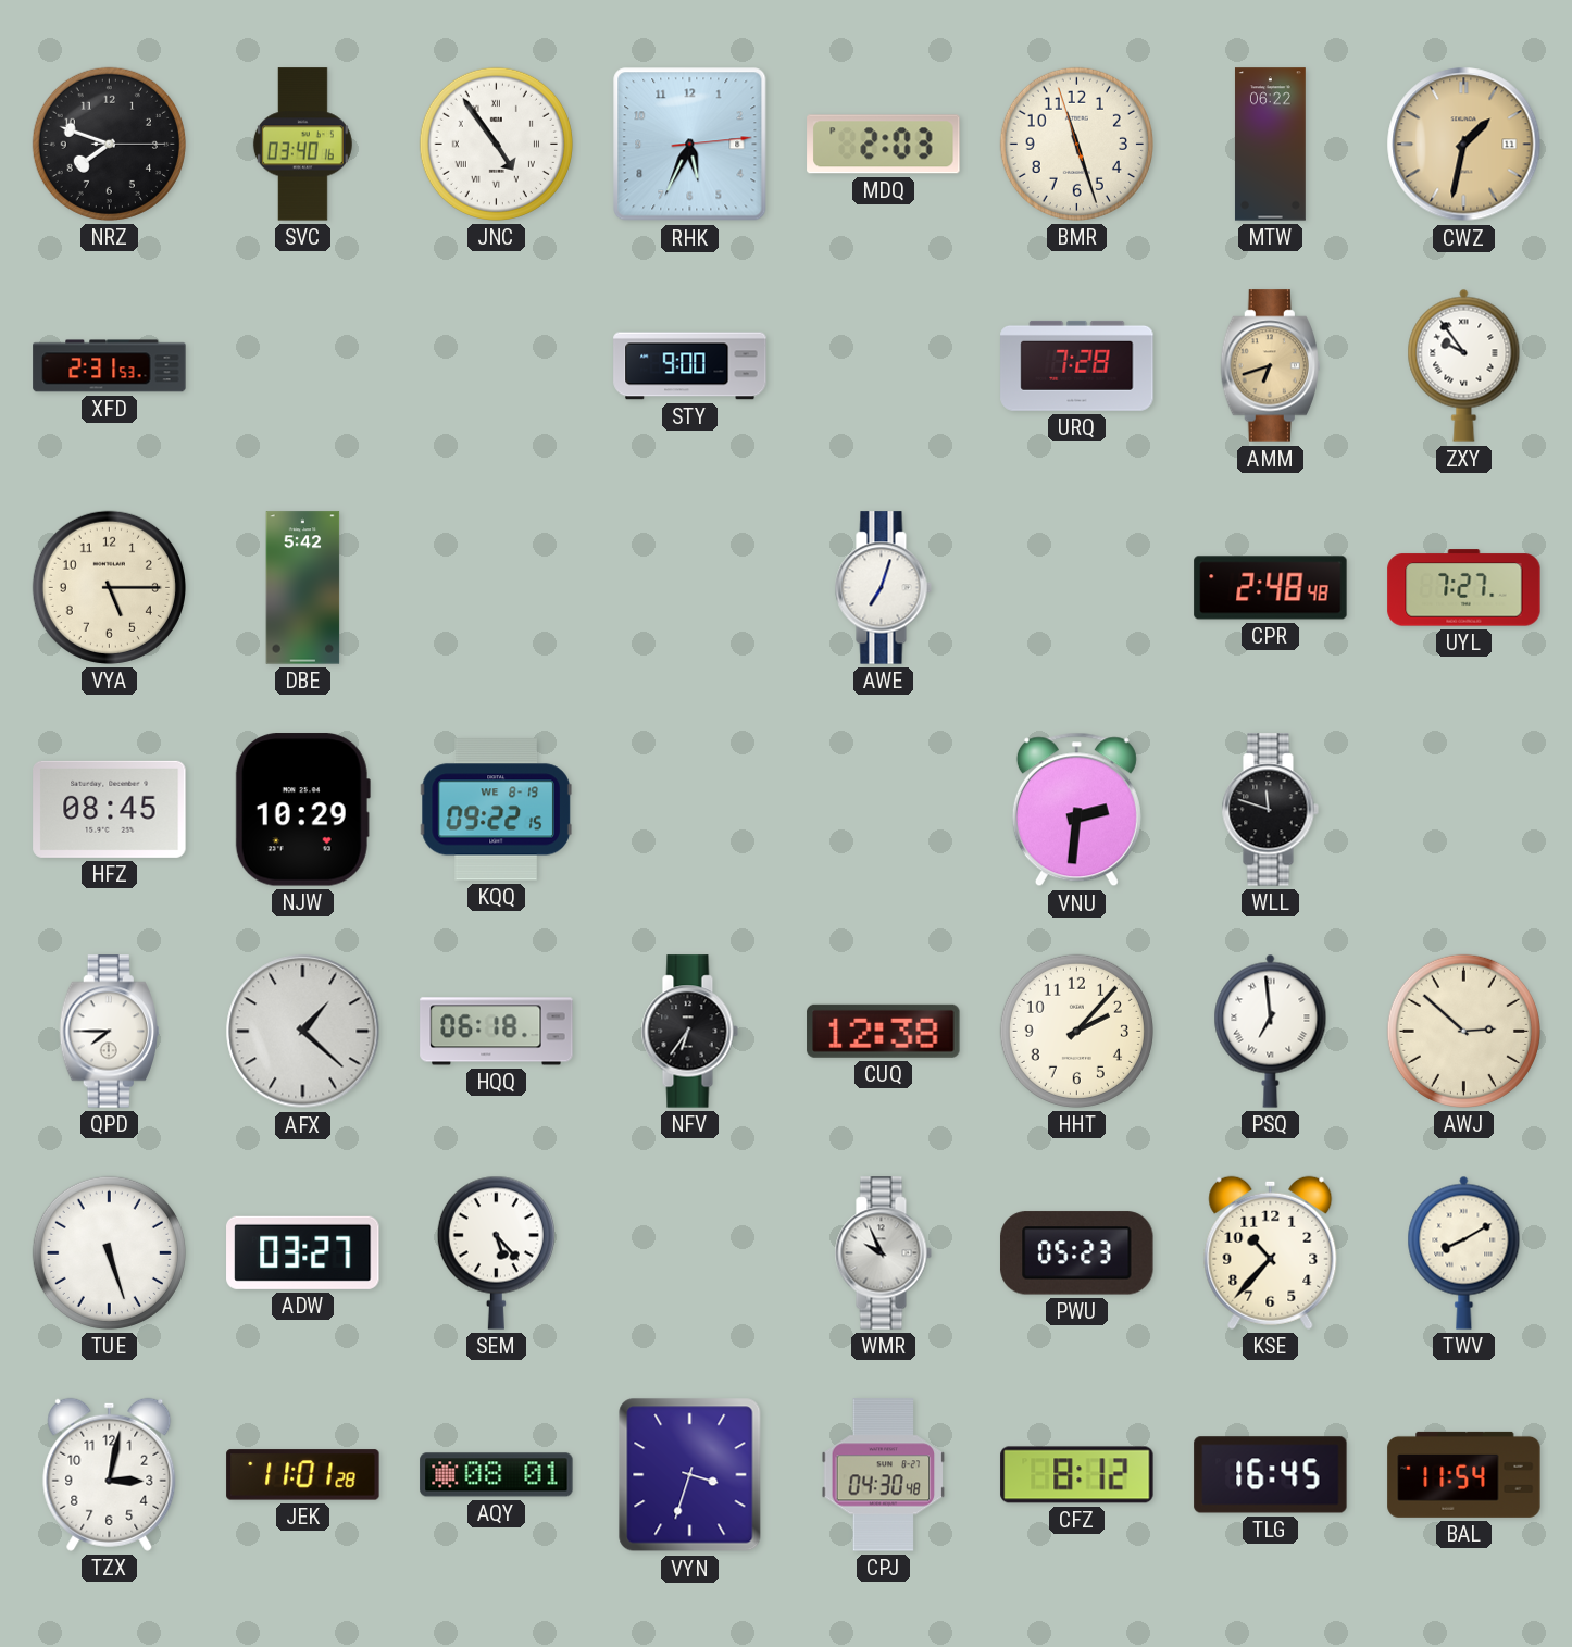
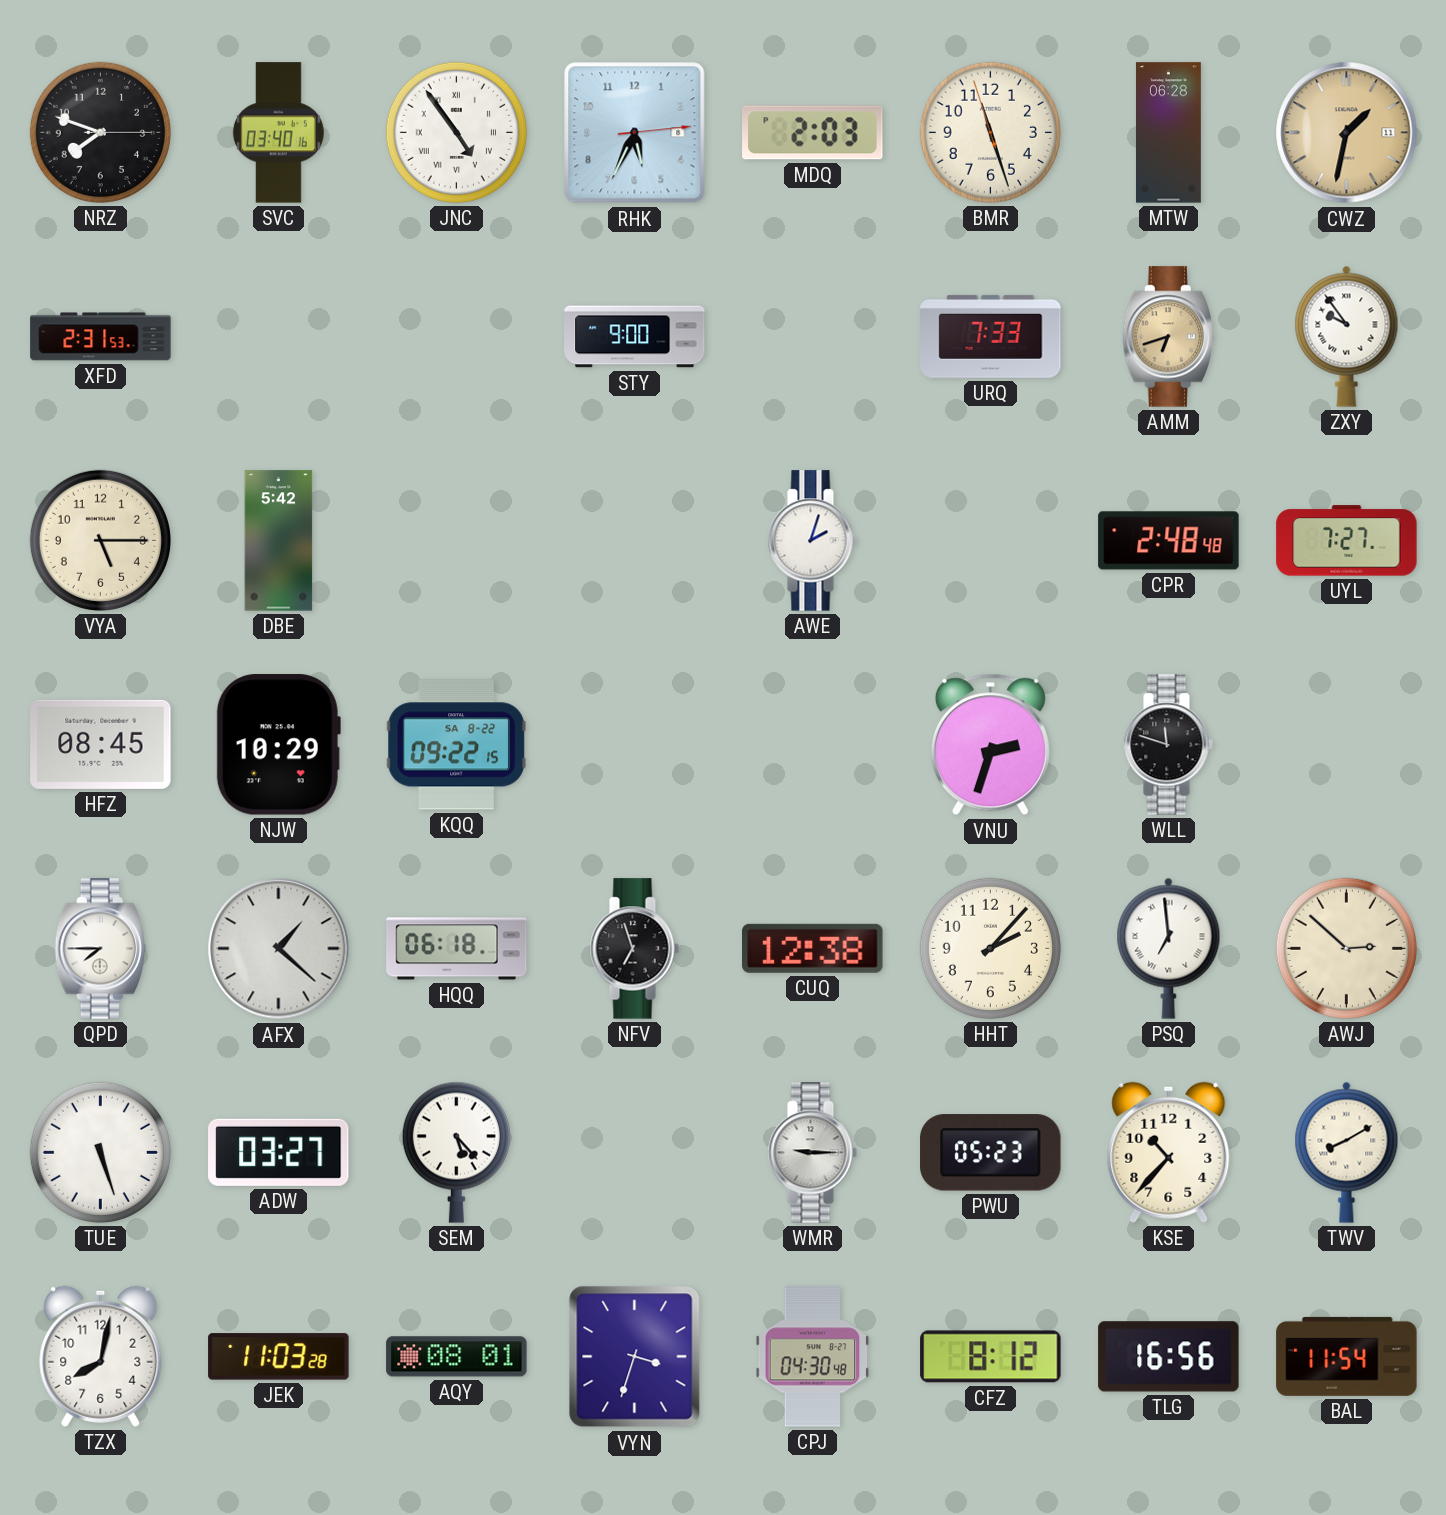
MTW: 06:22 -> 06:28
URQ: 7:28 -> 7:33
AWE: 7:03 -> 2:03
KQQ date: WE 8-19 -> SA 8-22
VNU: 2:31 -> 2:33
NFV: 6:36 -> 6:57
WMR: 9:56 -> 9:15
TZX: 3:02 -> 8:02
JEK: 11:01 -> 11:03
TLG: 16:45 -> 16:56
